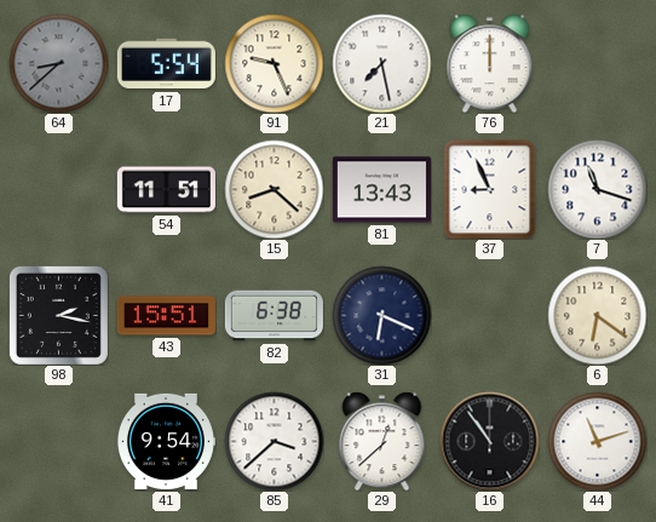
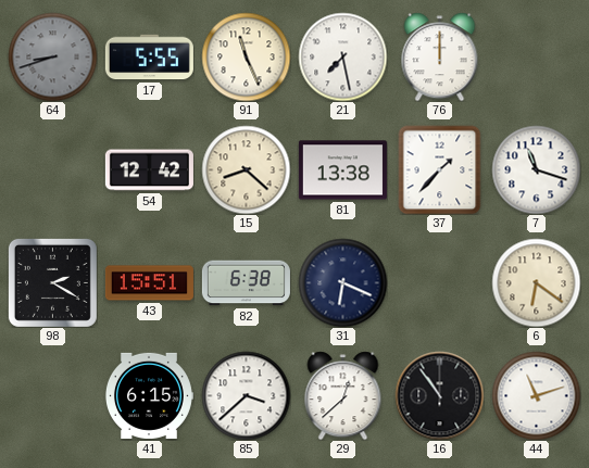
64: 8:38 -> 8:42
17: 5:54 -> 5:55
91: 9:26 -> 11:26
54: 11:51 -> 12:42
81: 13:43 -> 13:38
37: 8:56 -> 1:37
98: 2:17 -> 2:20
41: 9:54 -> 6:15
